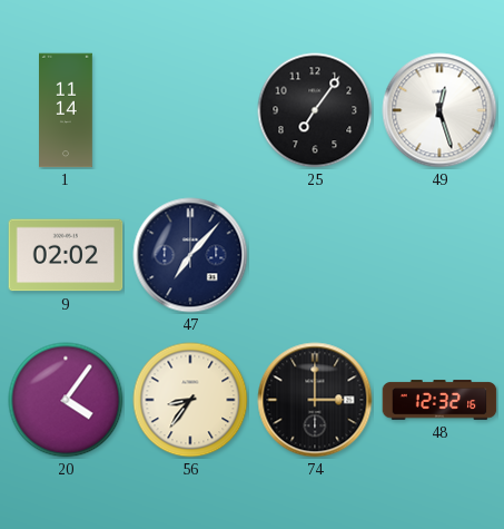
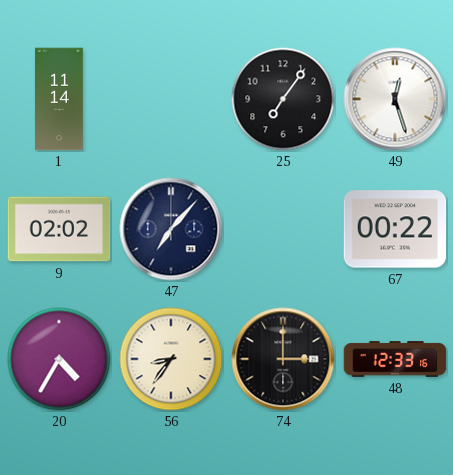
67: none -> 00:22
20: 4:06 -> 4:35
48: 12:32 -> 12:33
